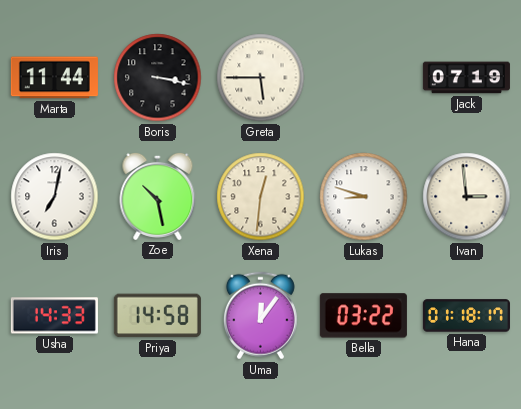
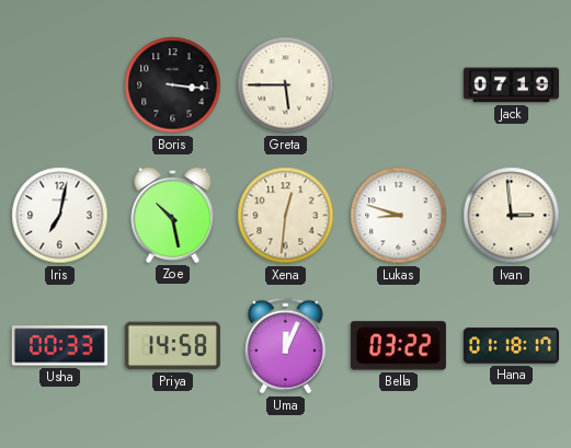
Marta: 11:44 -> none
Boris: 3:17 -> 3:16
Usha: 14:33 -> 00:33
Uma: 12:06 -> 12:04
